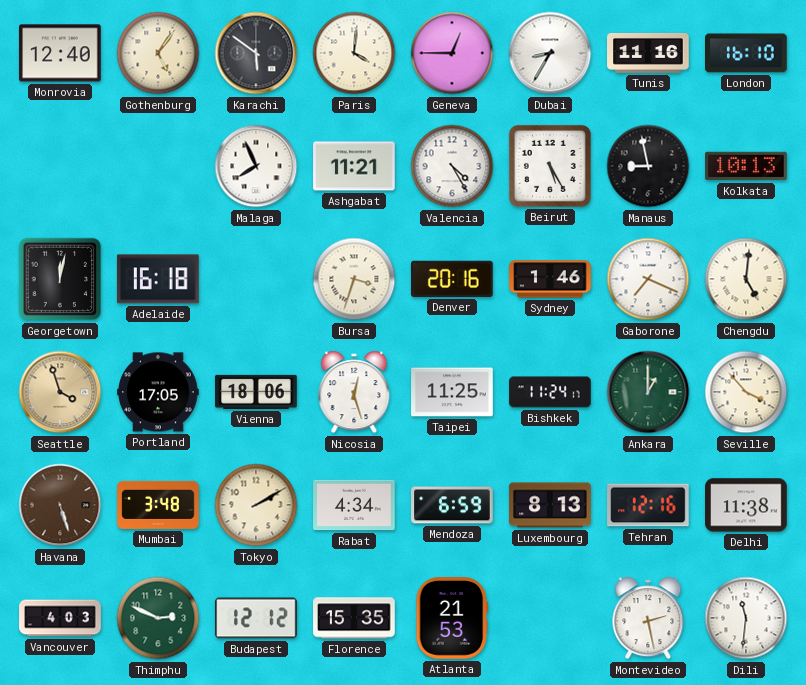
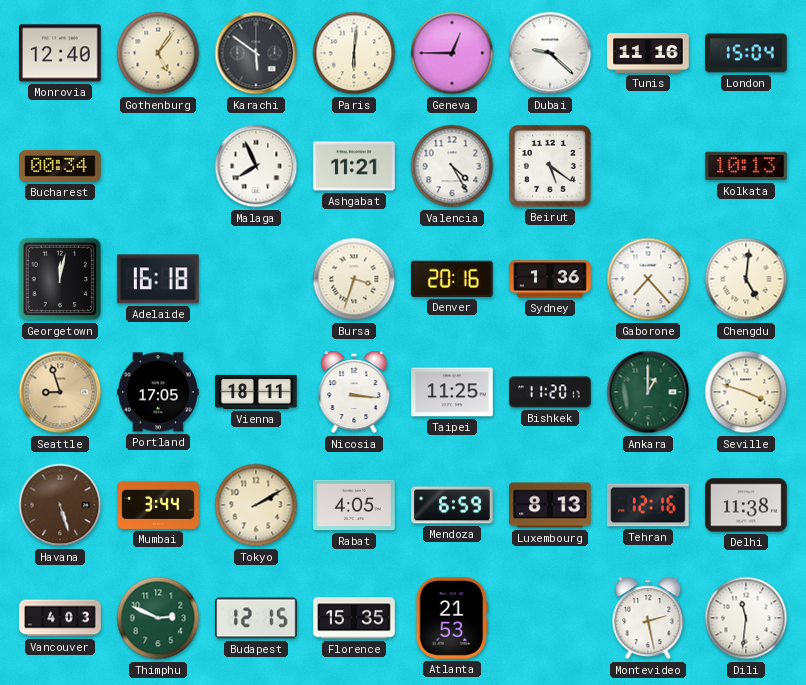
Paris: 4:01 -> 6:01
Dubai: 8:35 -> 9:22
London: 16:10 -> 15:04
Bucharest: none -> 00:34
Beirut: 5:25 -> 5:21
Manaus: 8:58 -> none
Sydney: 1:46 -> 1:36
Gaborone: 7:19 -> 7:23
Seattle: 3:57 -> 8:57
Vienna: 18:06 -> 18:11
Nicosia: 12:27 -> 3:16
Bishkek: 11:24 -> 11:20
Seville: 3:53 -> 3:48
Mumbai: 3:48 -> 3:44
Rabat: 4:34 -> 4:05
Budapest: 12:12 -> 12:15
